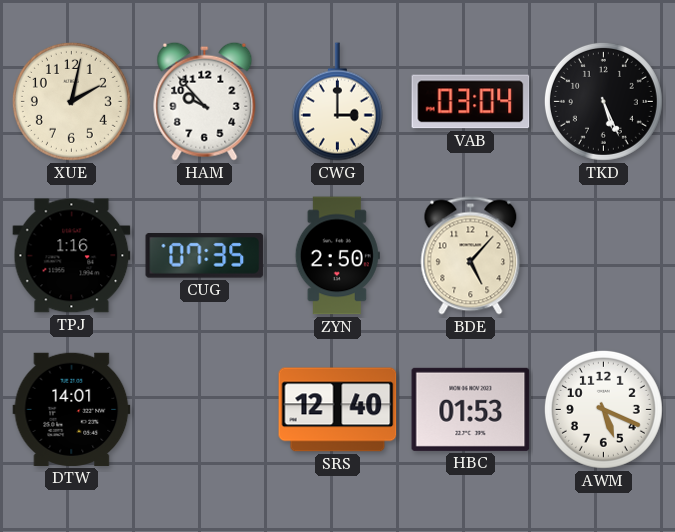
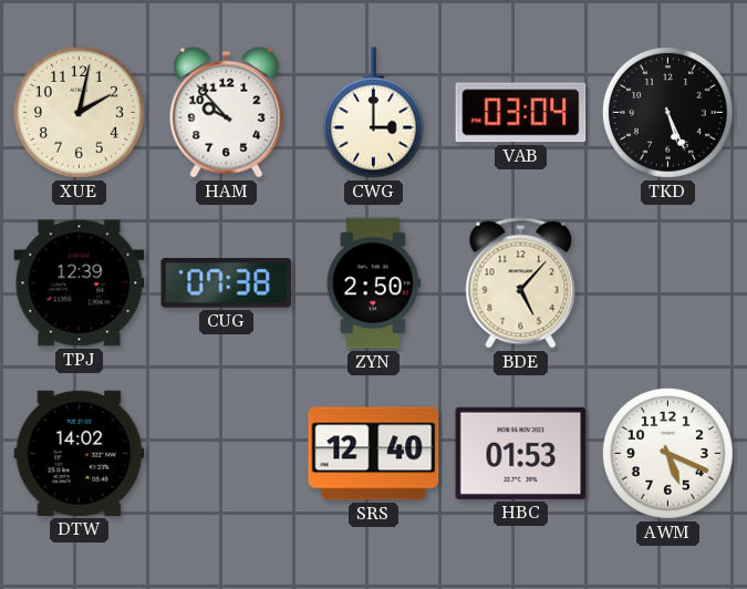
TPJ: 1:16 -> 12:39
CUG: 07:35 -> 07:38
DTW: 14:01 -> 14:02
